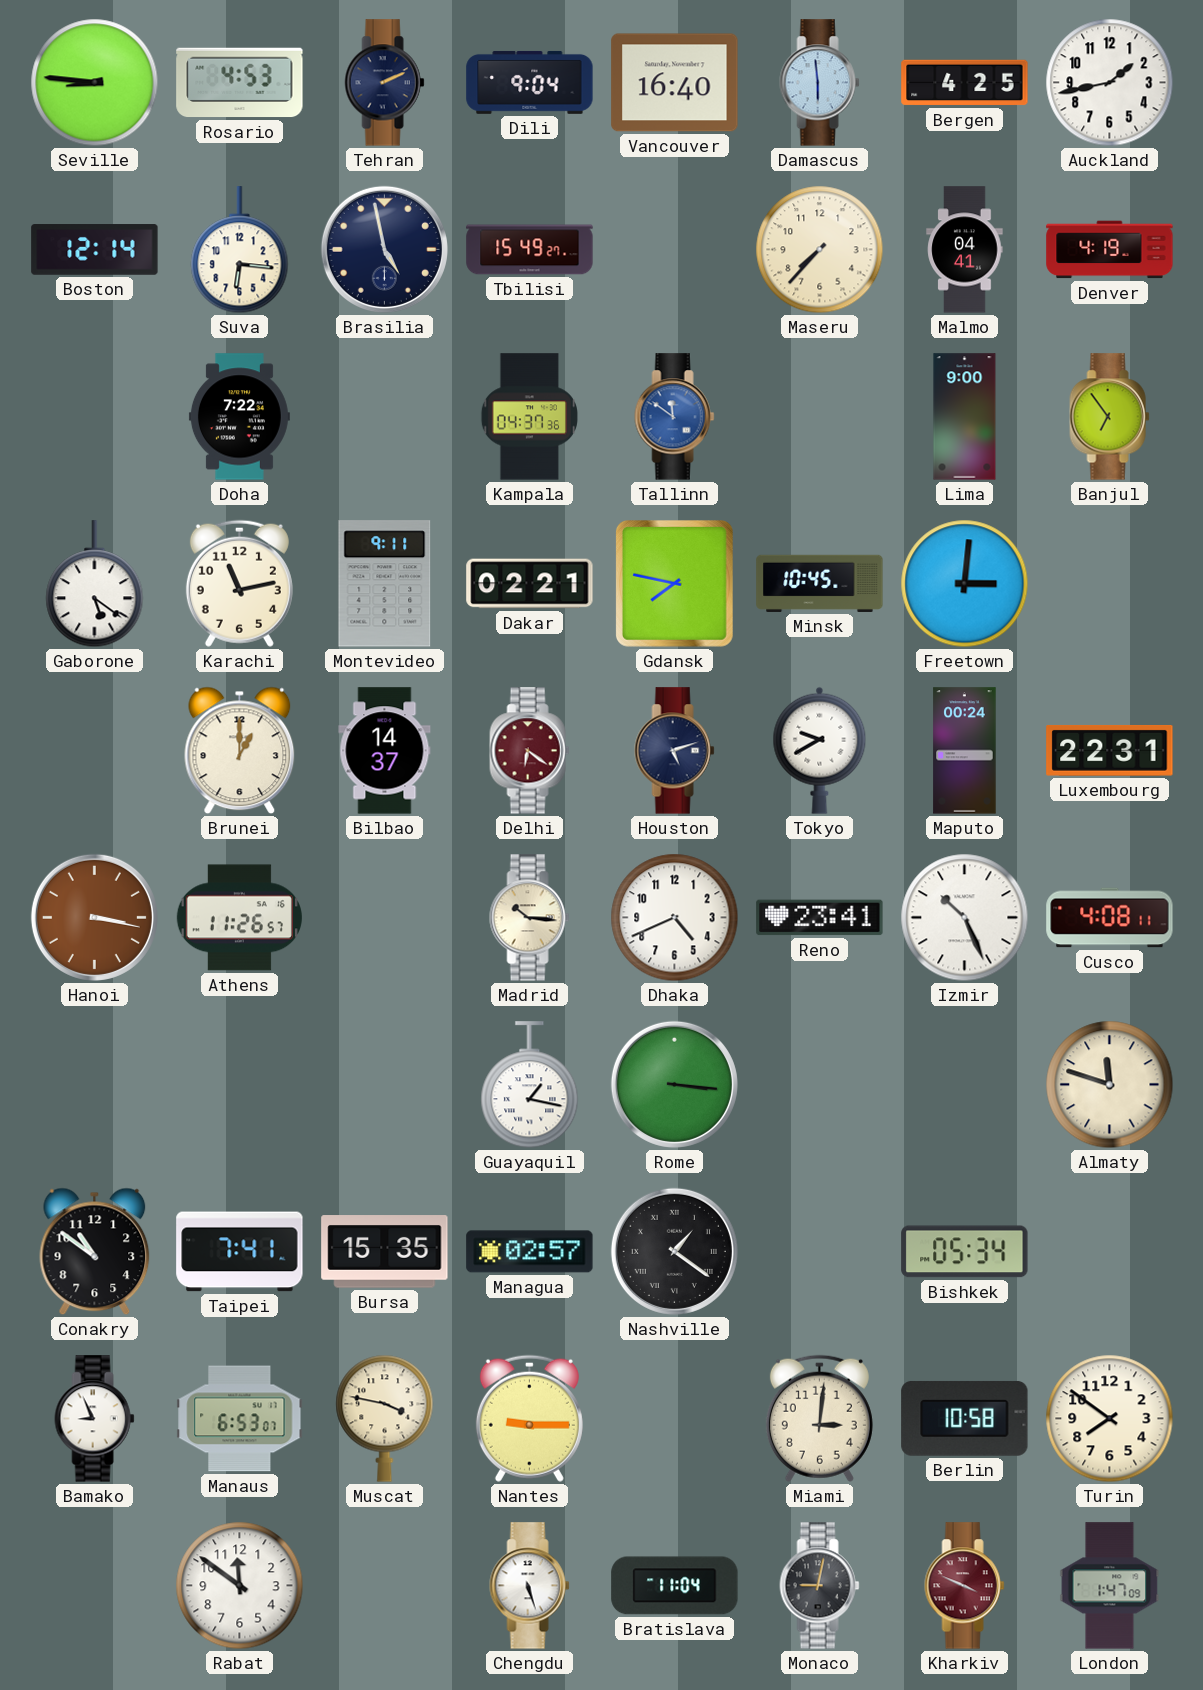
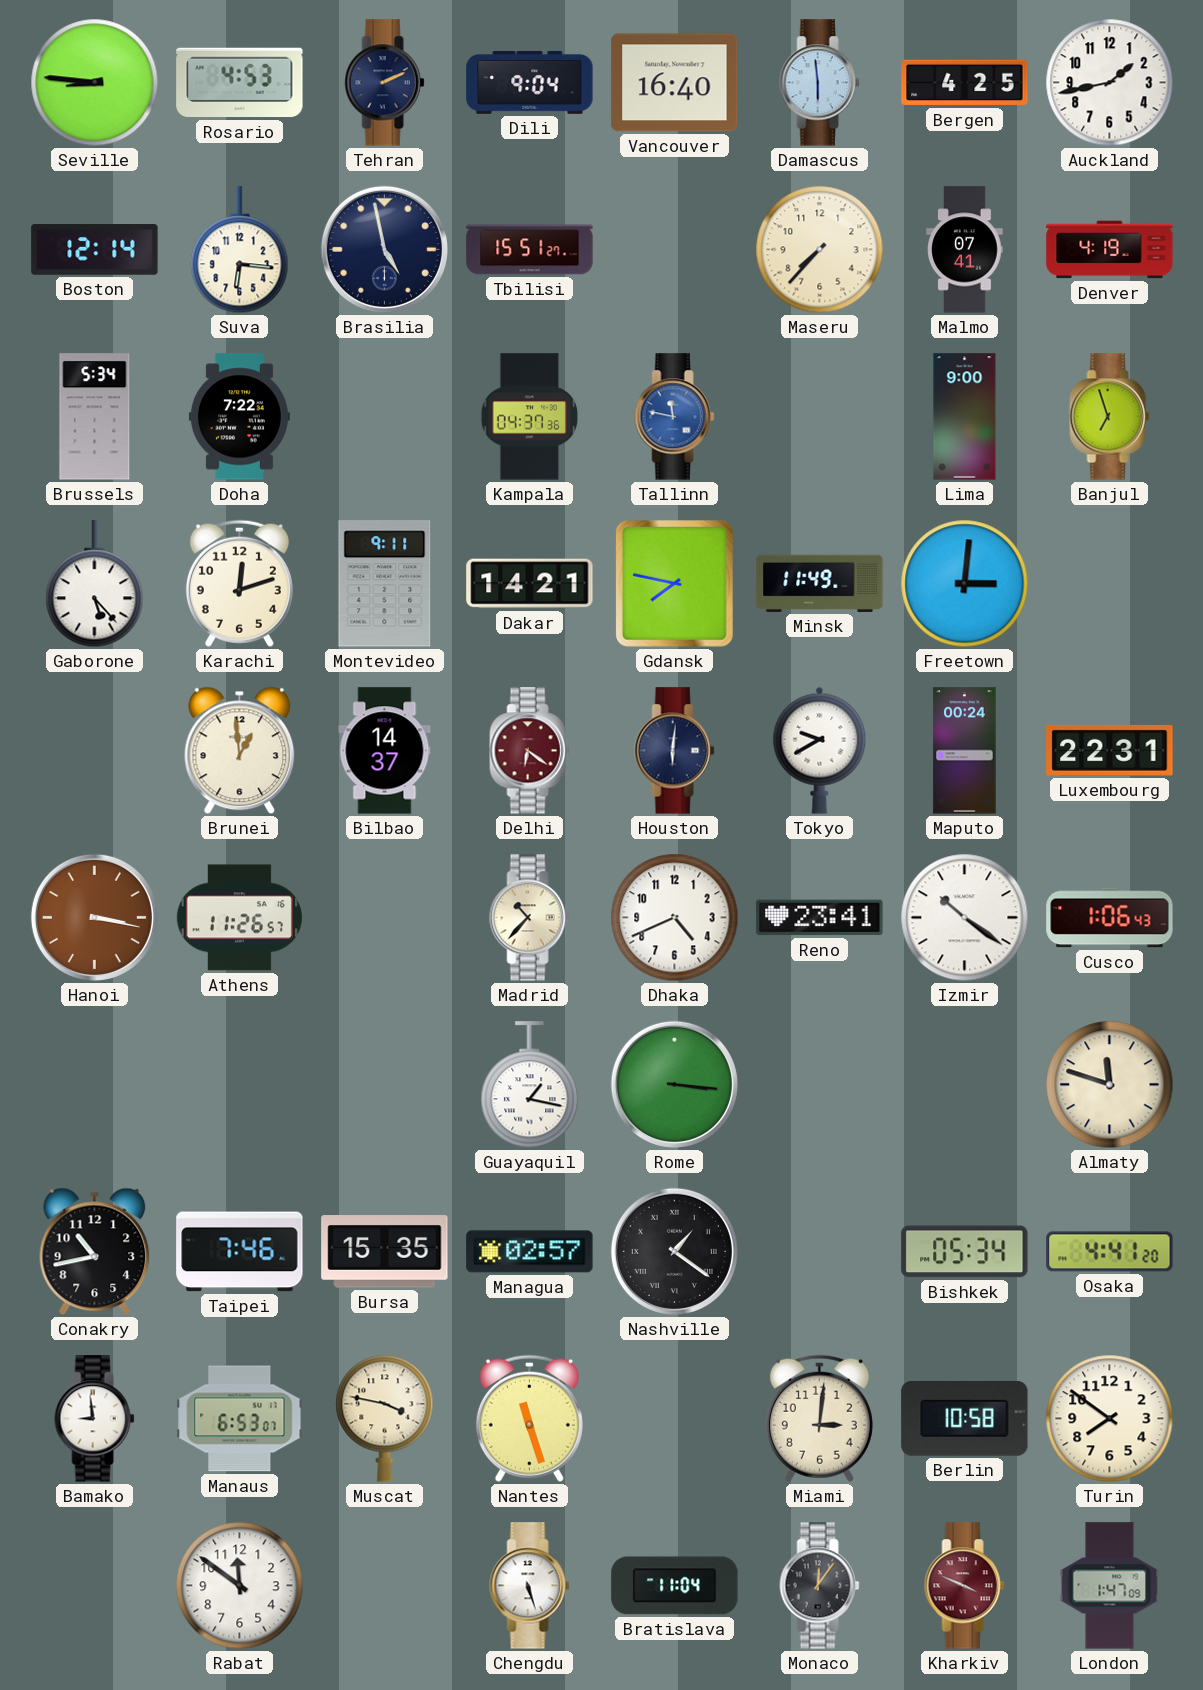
Tbilisi: 15:49 -> 15:51
Malmo: 04:41 -> 07:41
Brussels: none -> 5:34
Tallinn: 11:51 -> 11:47
Banjul: 6:54 -> 6:57
Gaborone: 5:21 -> 5:23
Karachi: 11:13 -> 12:12
Dakar: 02:21 -> 14:21
Minsk: 10:45 -> 11:49
Brunei: 1:00 -> 12:59
Houston: 5:12 -> 6:01
Madrid: 10:16 -> 10:37
Izmir: 10:26 -> 10:21
Cusco: 4:08 -> 1:06
Conakry: 10:51 -> 10:43
Taipei: 7:41 -> 7:46
Osaka: none -> 4:41
Bamako: 8:56 -> 8:59
Nantes: 9:15 -> 11:27
Monaco: 9:02 -> 12:06
